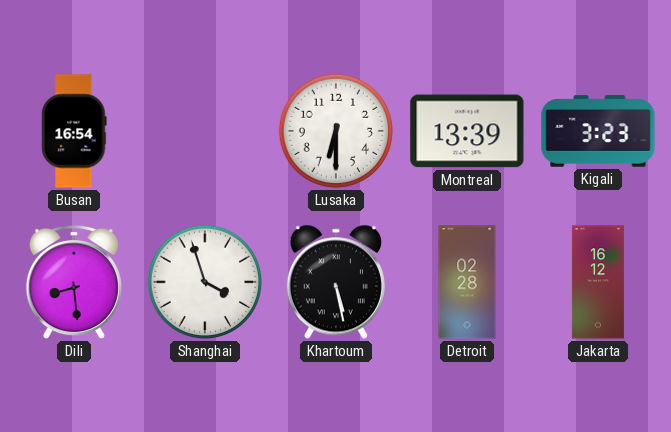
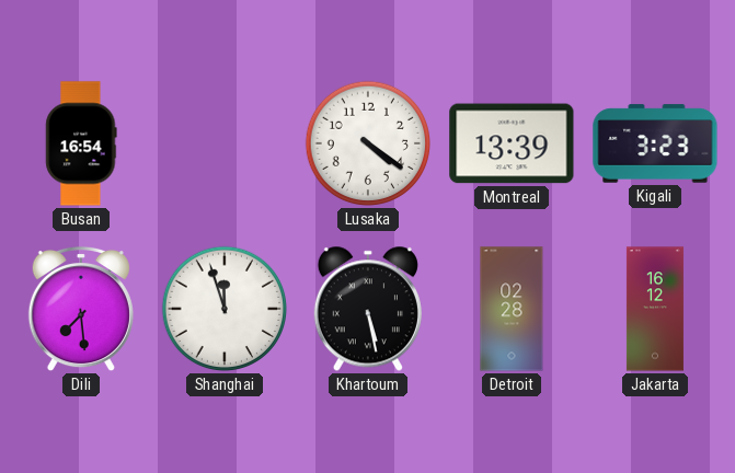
Lusaka: 6:30 -> 4:21
Dili: 8:29 -> 7:29
Shanghai: 3:57 -> 11:57
